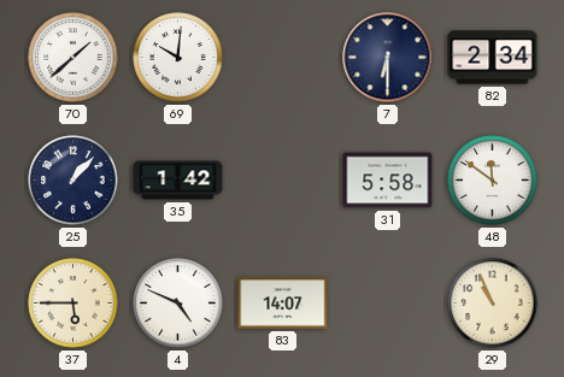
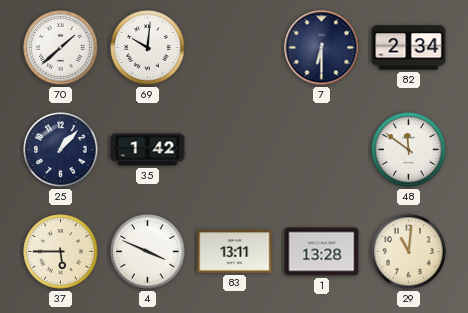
31: 5:58 -> none
4: 4:49 -> 3:49
83: 14:07 -> 13:11
1: none -> 13:28
29: 10:56 -> 11:01
